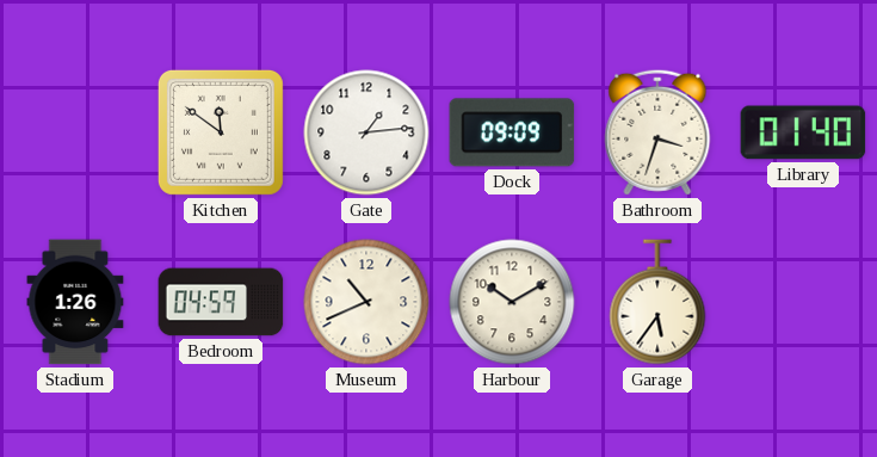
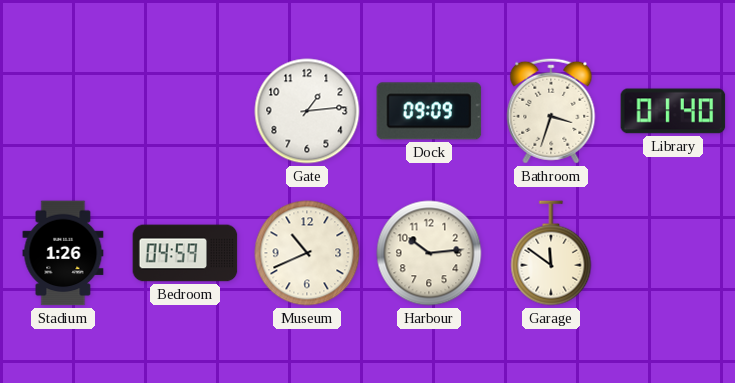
Kitchen: 11:51 -> none
Harbour: 10:10 -> 10:14
Garage: 5:36 -> 11:51
